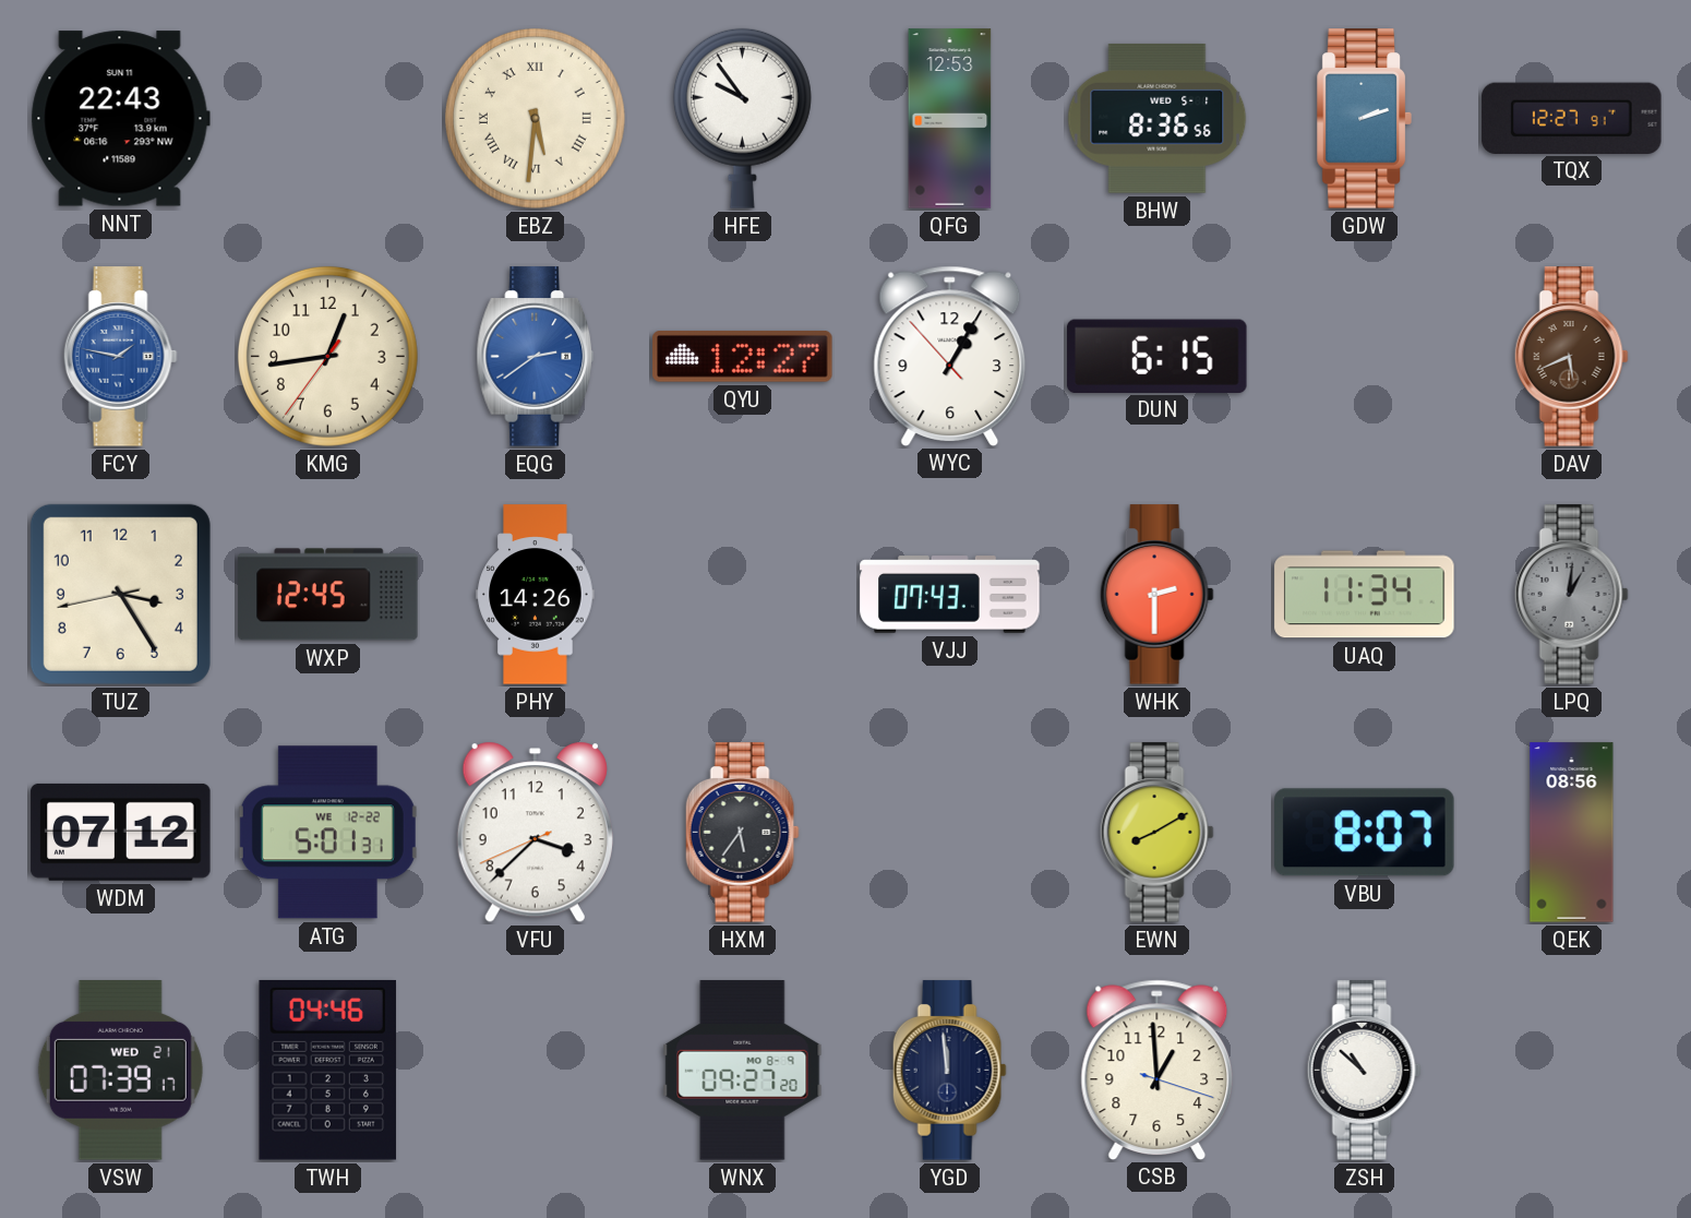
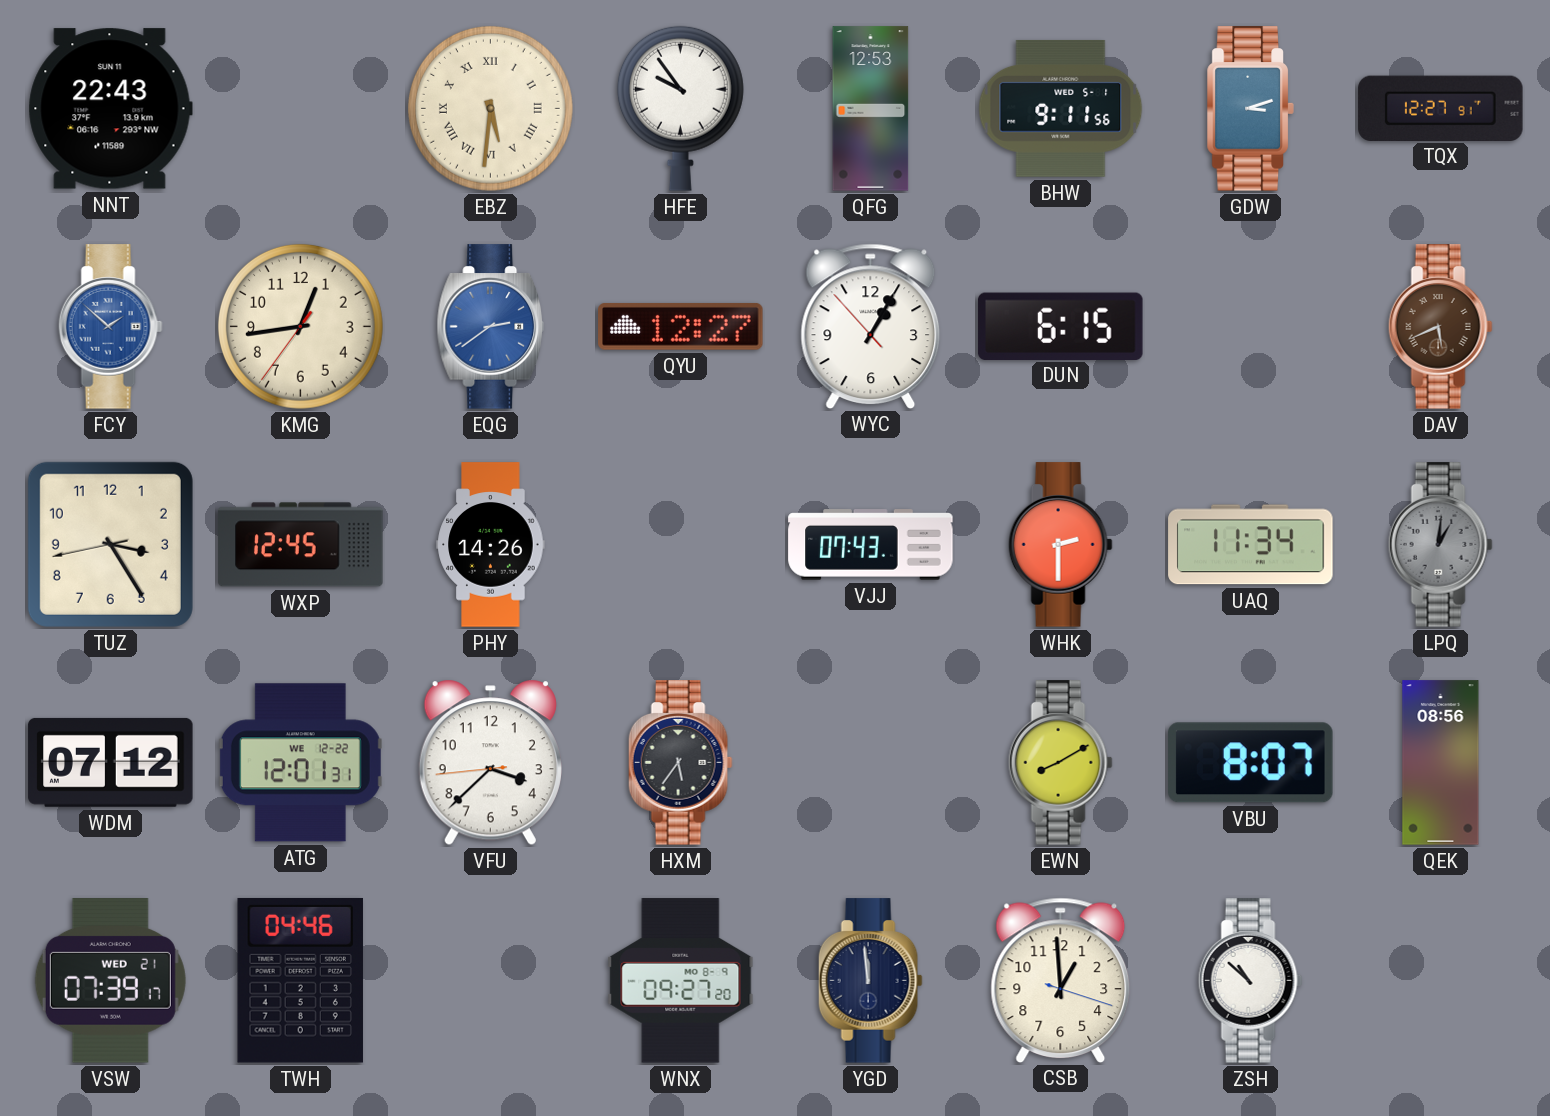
BHW: 8:36 -> 9:11
GDW: 2:12 -> 3:12
FCY: 1:47 -> 1:52
ATG: 5:01 -> 12:01
VFU: 3:37:41 -> 3:37:44
